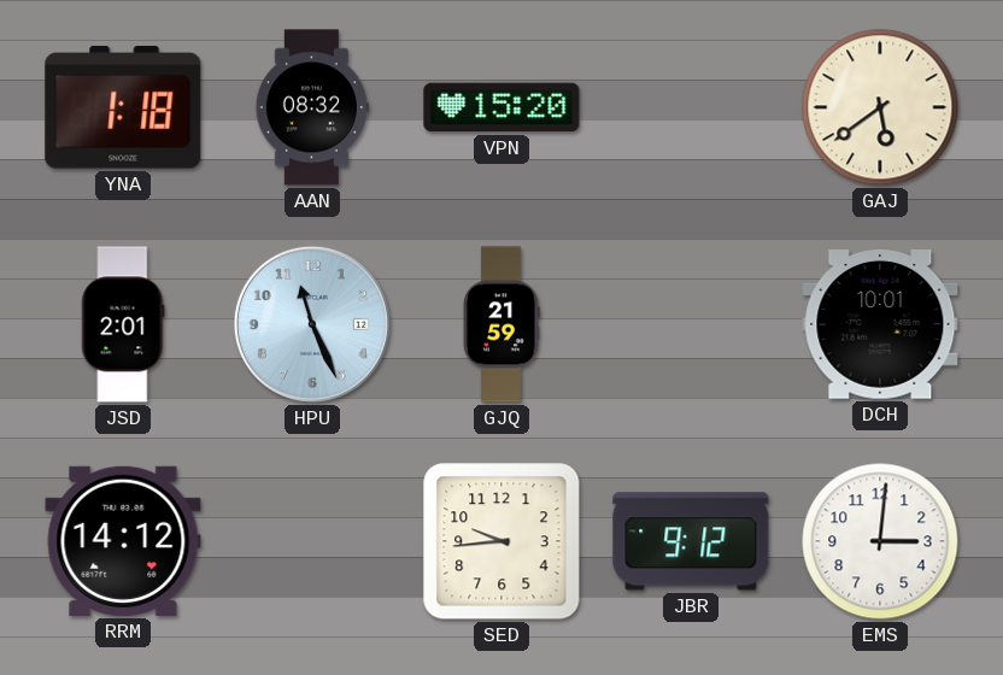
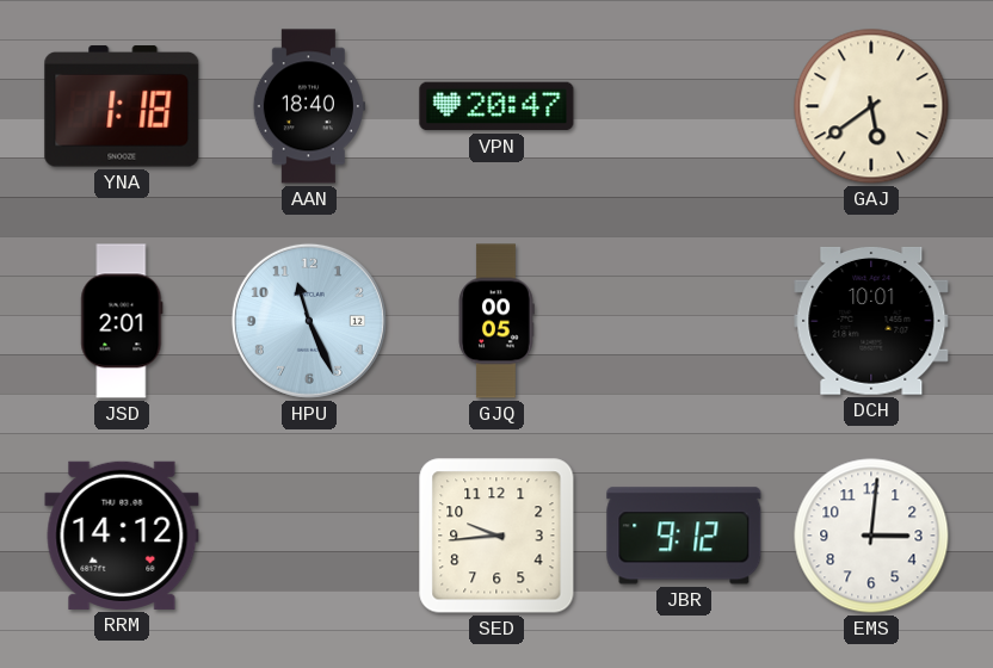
AAN: 08:32 -> 18:40
VPN: 15:20 -> 20:47
GJQ: 21:59 -> 00:05
